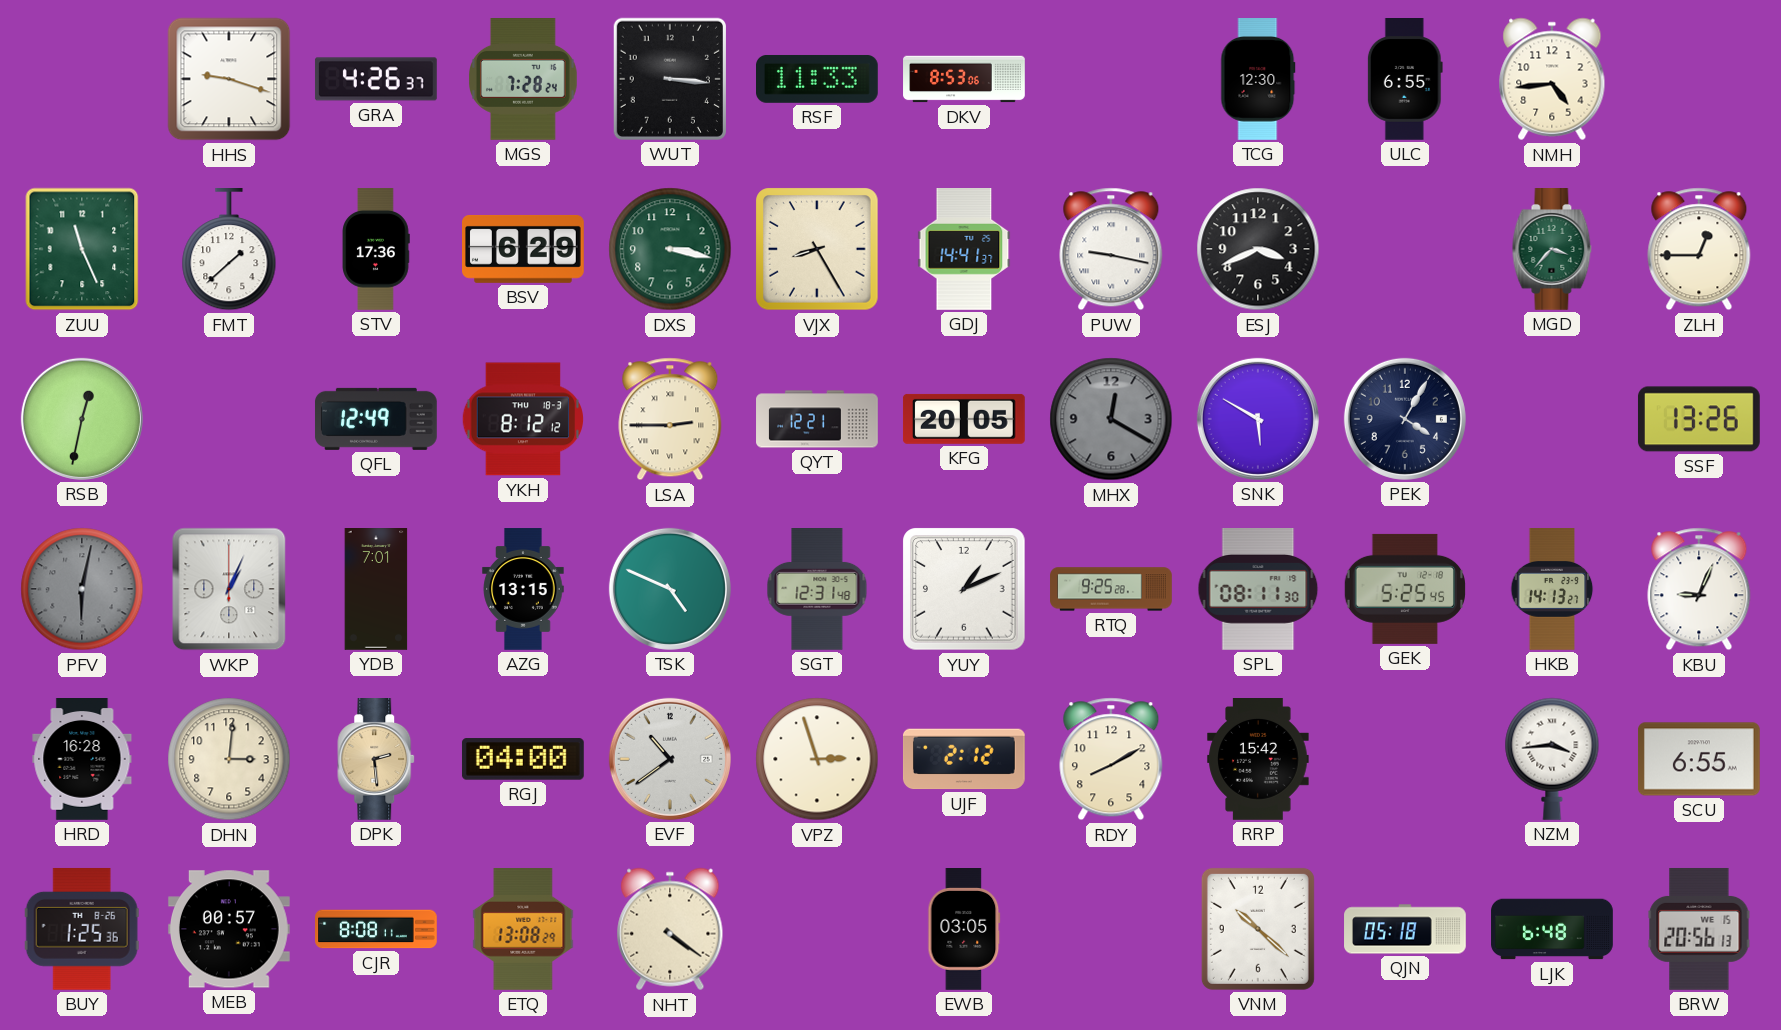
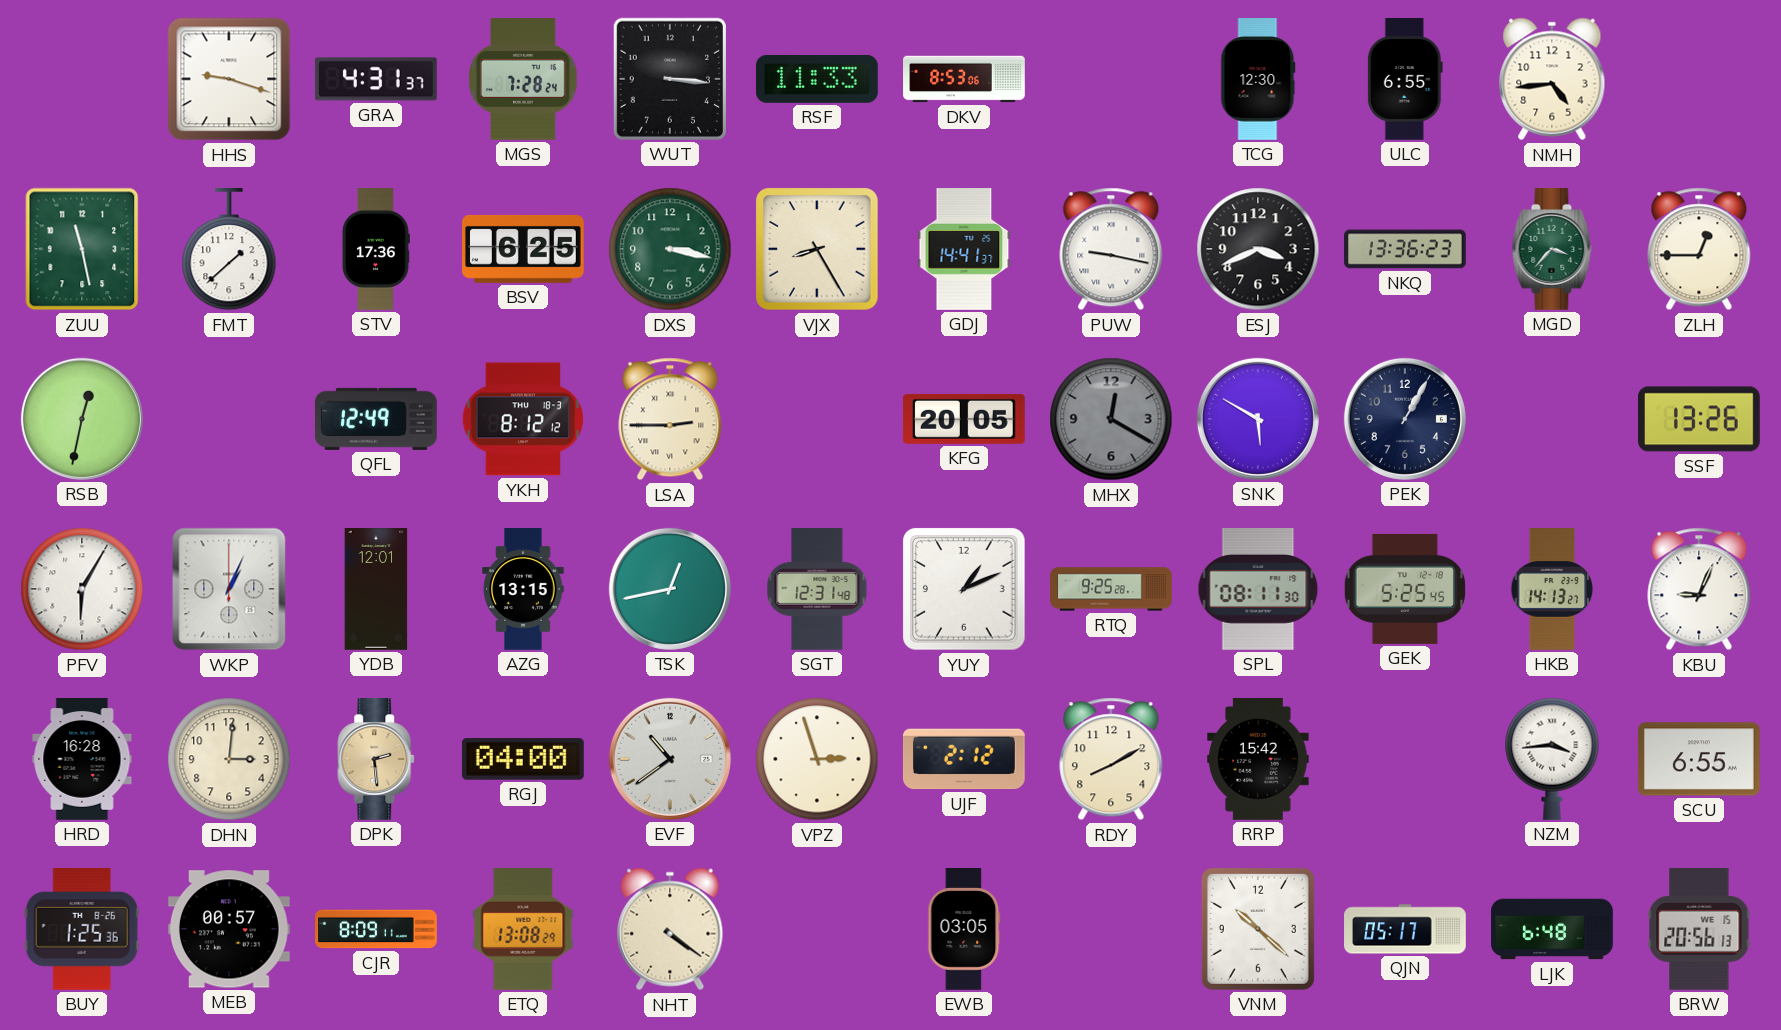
GRA: 4:26 -> 4:31
ZUU: 11:26 -> 11:28
BSV: 6:29 -> 6:25
NKQ: none -> 13:36
QYT: 12:21 -> none
PEK: 4:05 -> 1:05
PFV: 6:02 -> 6:05
PFV dial: grey -> white
YDB: 7:01 -> 12:01
TSK: 4:49 -> 12:43
CJR: 8:08 -> 8:09
QJN: 05:18 -> 05:17
